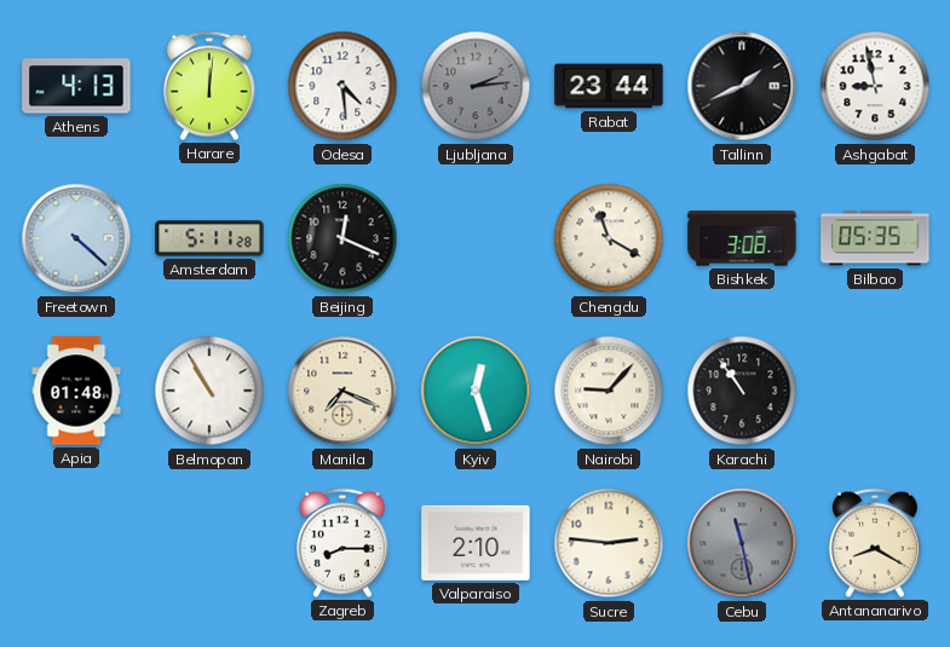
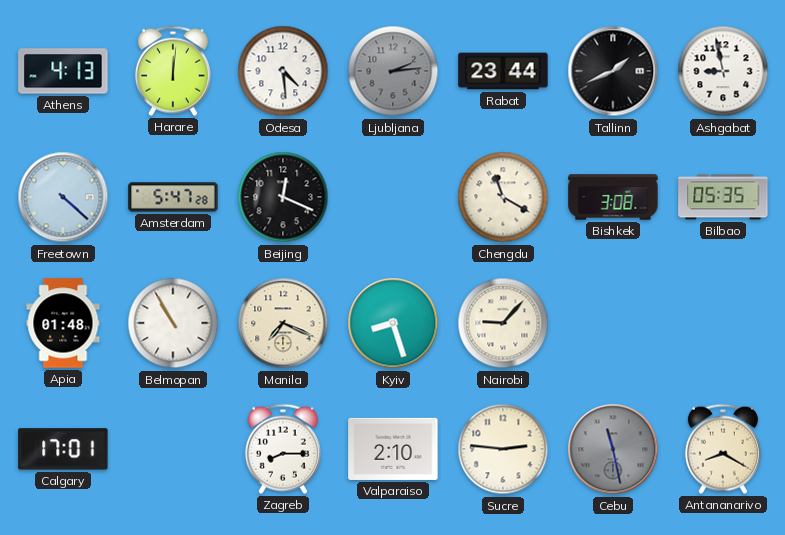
Amsterdam: 5:11 -> 5:47
Kyiv: 12:27 -> 8:27
Karachi: 10:54 -> none
Calgary: none -> 17:01
